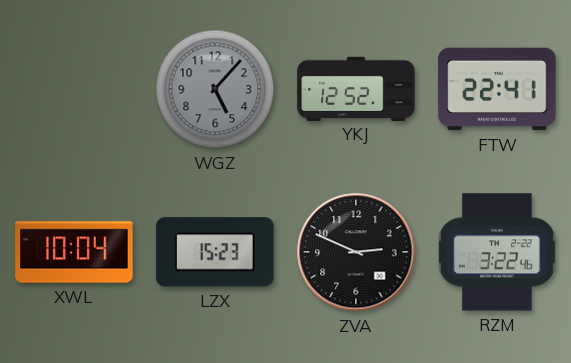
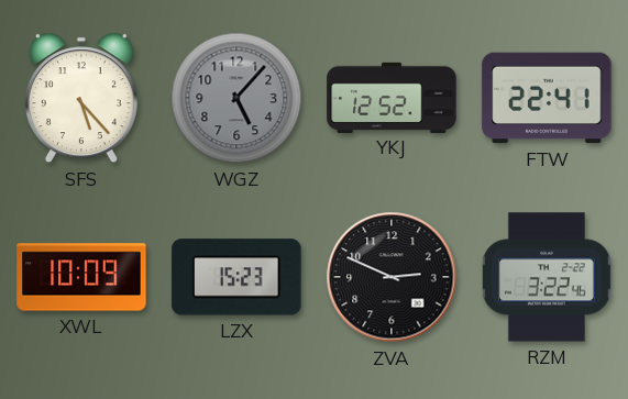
SFS: none -> 5:23
XWL: 10:04 -> 10:09
